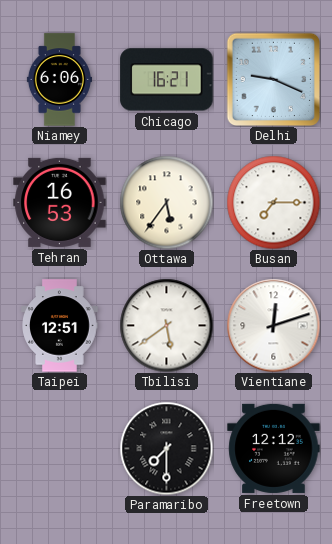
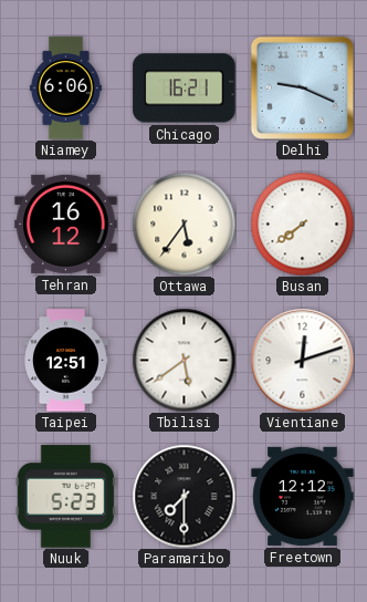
Tehran: 16:53 -> 16:12
Busan: 7:15 -> 7:39
Nuuk: none -> 5:23
